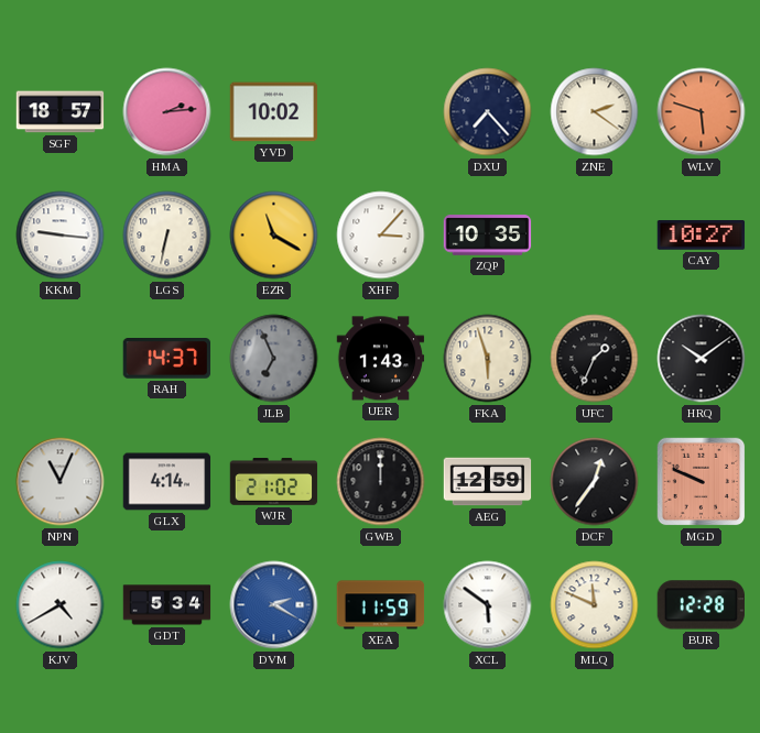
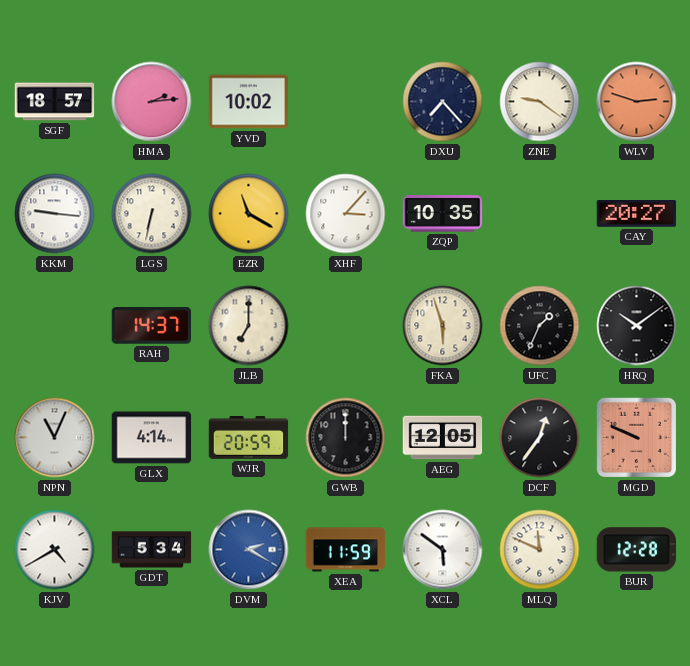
ZNE: 2:21 -> 9:21
WLV: 5:48 -> 2:48
CAY: 10:27 -> 20:27
JLB: 6:56 -> 7:00
JLB dial: grey -> cream
UER: 1:43 -> none
WJR: 21:02 -> 20:59
AEG: 12:59 -> 12:05
